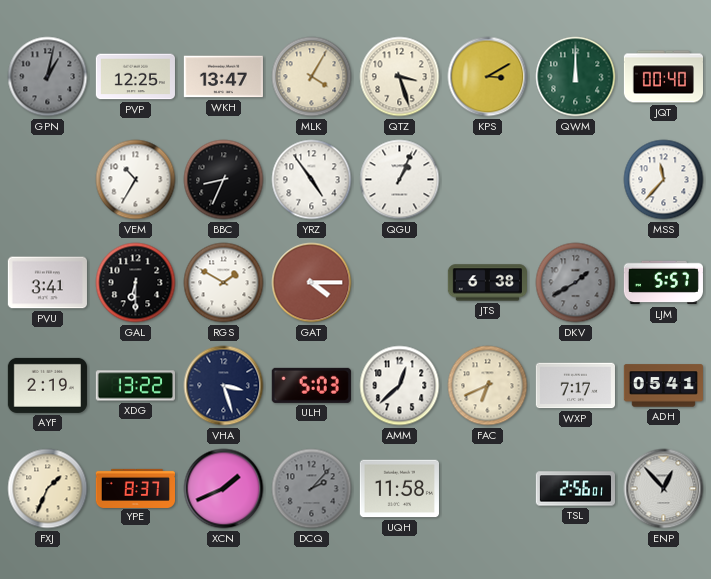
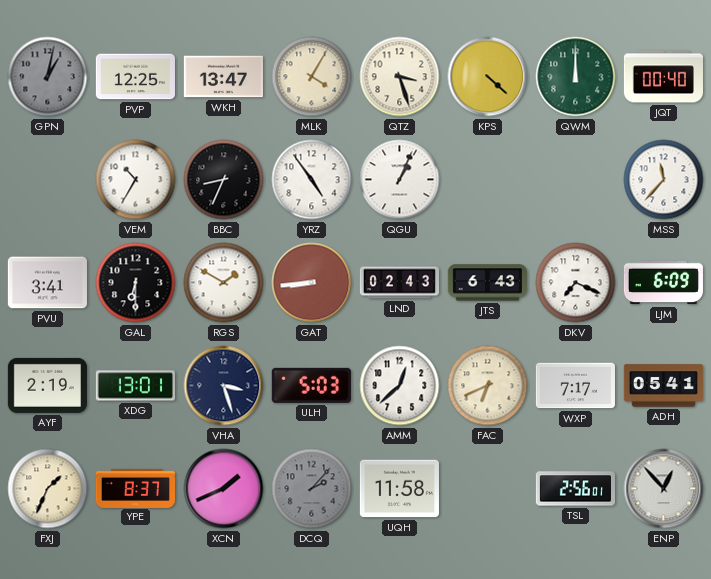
KPS: 3:10 -> 4:22
GAT: 4:15 -> 8:44
LND: none -> 02:43
JTS: 6:38 -> 6:43
DKV: 1:40 -> 7:19
DKV dial: grey -> white
LJM: 5:57 -> 6:09
XDG: 13:22 -> 13:01
